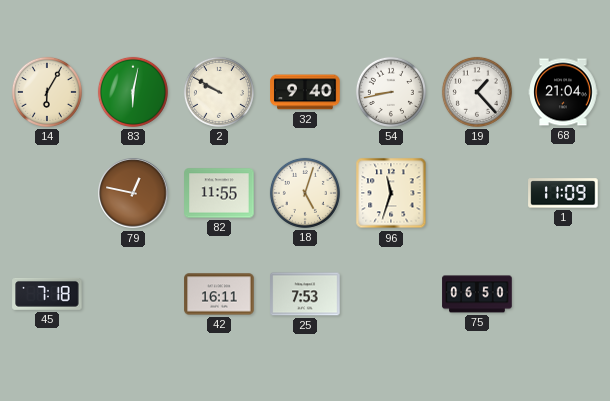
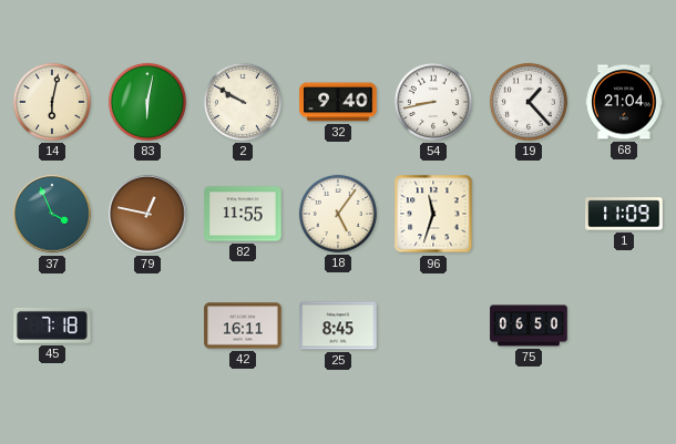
14: 6:05 -> 6:02
37: none -> 3:56
18: 5:03 -> 5:06
25: 7:53 -> 8:45
